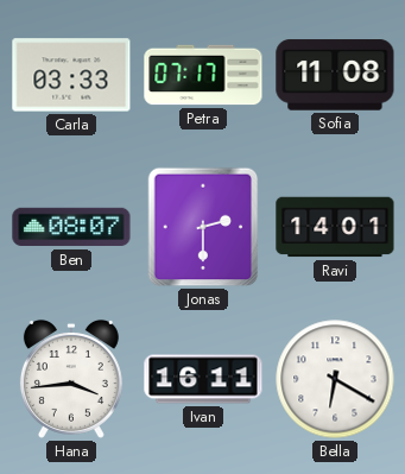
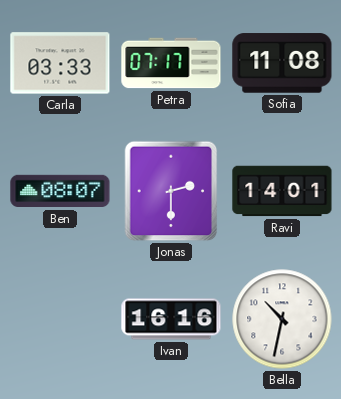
Hana: 3:44 -> none
Ivan: 16:11 -> 16:16
Bella: 6:20 -> 10:32
